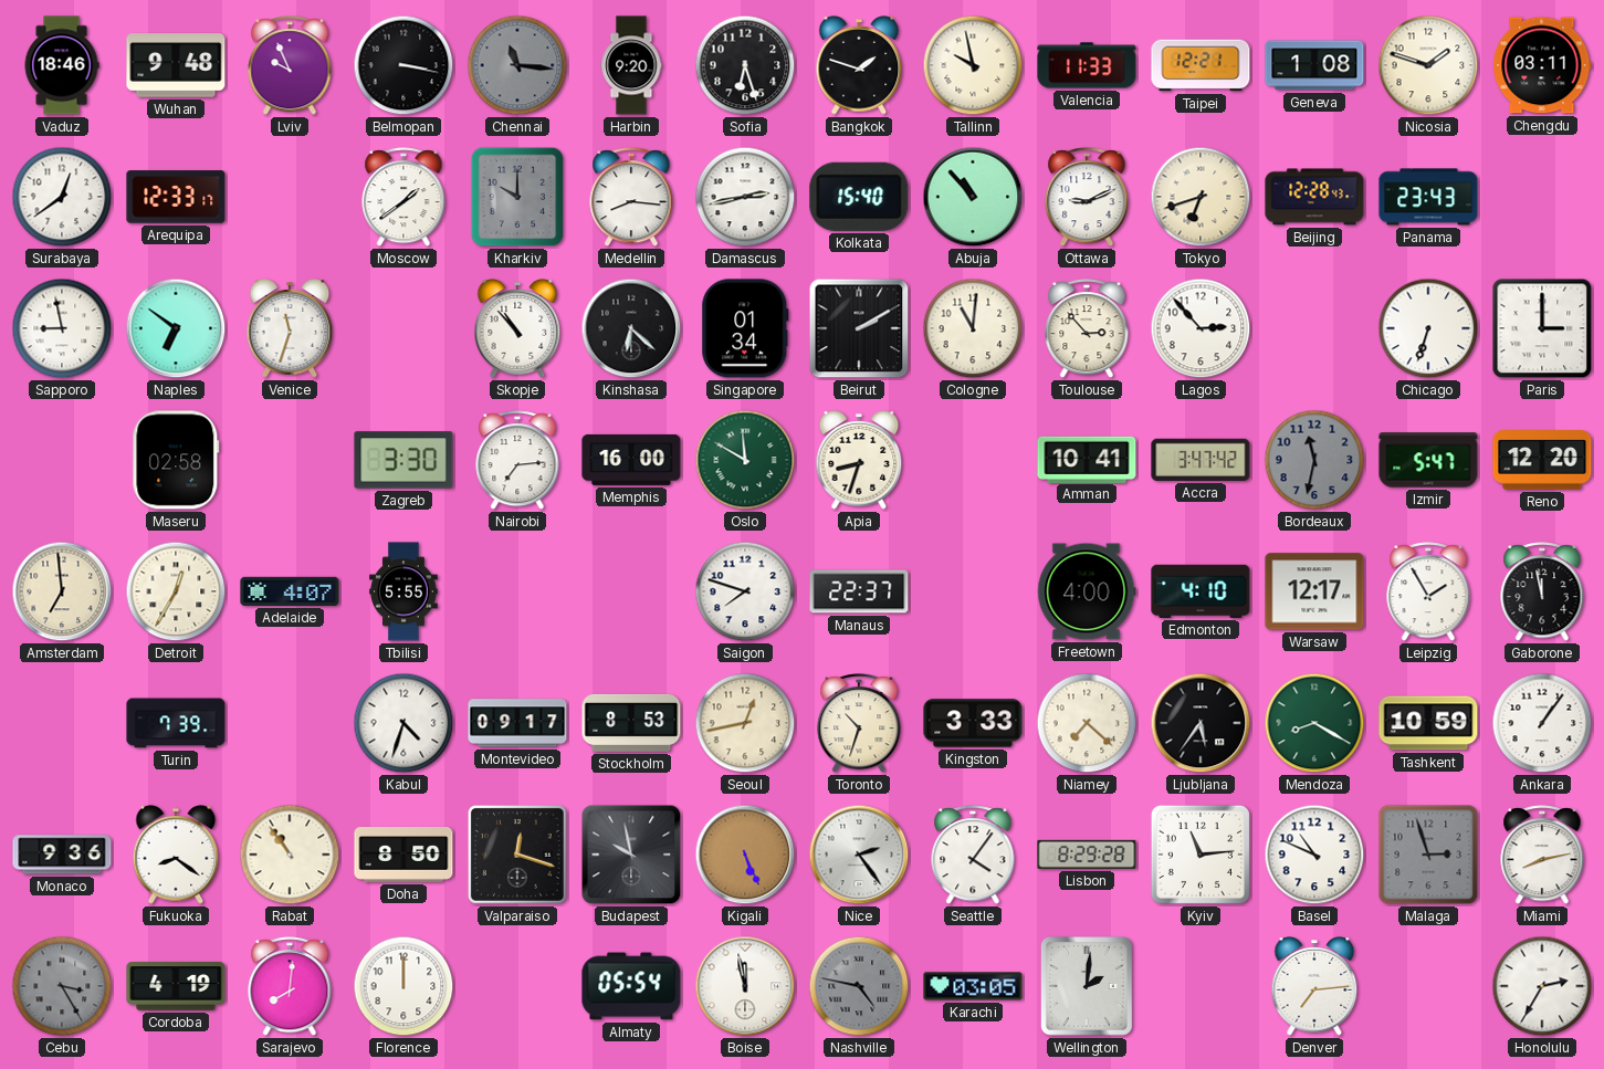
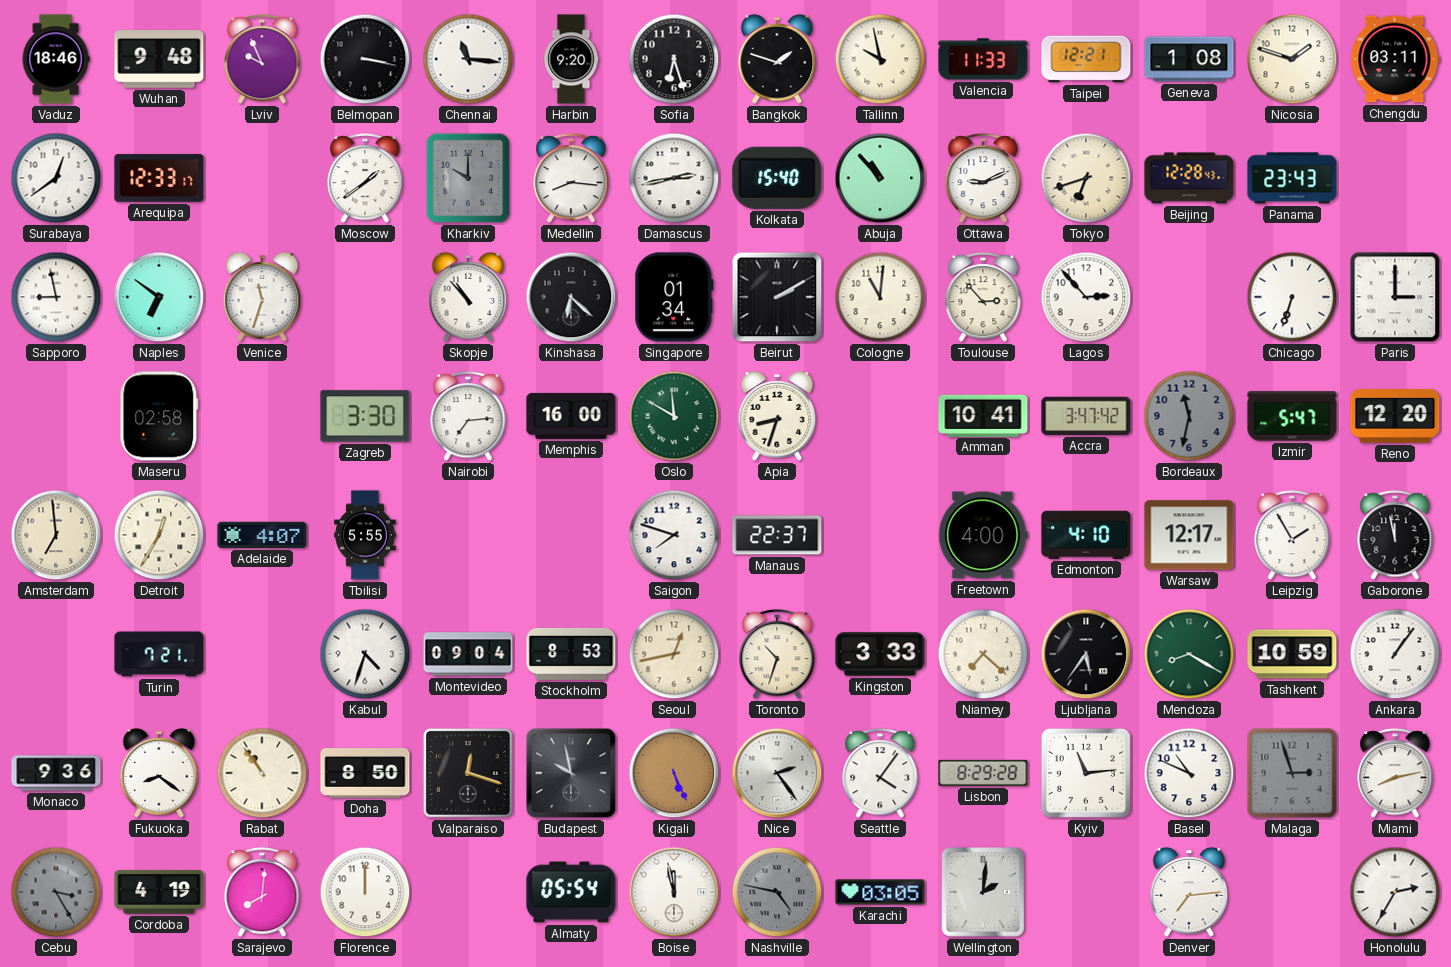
Chennai dial: grey -> white
Turin: 7:39 -> 7:21
Montevideo: 09:17 -> 09:04
